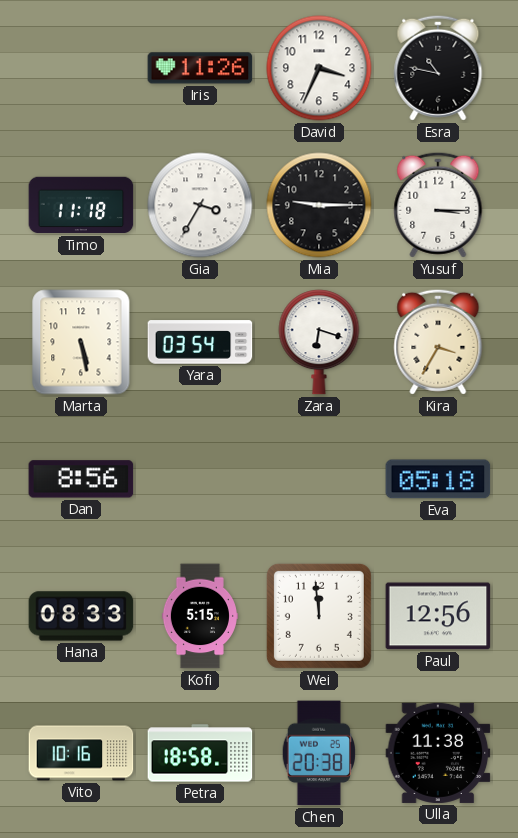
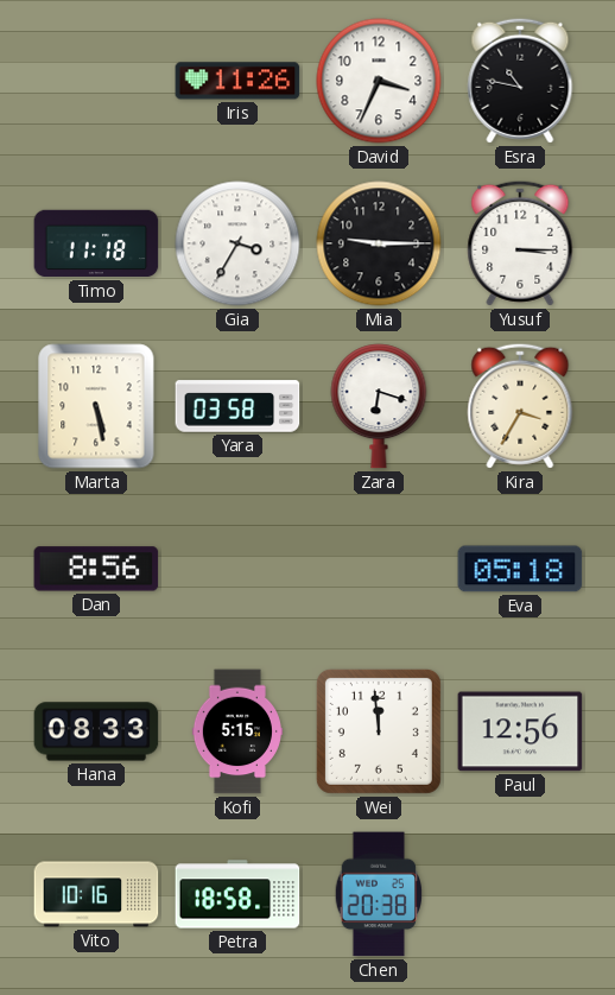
Yara: 03:54 -> 03:58
Ulla: 11:38 -> none
